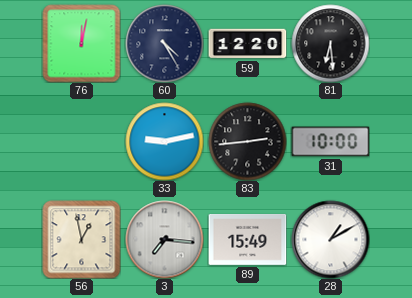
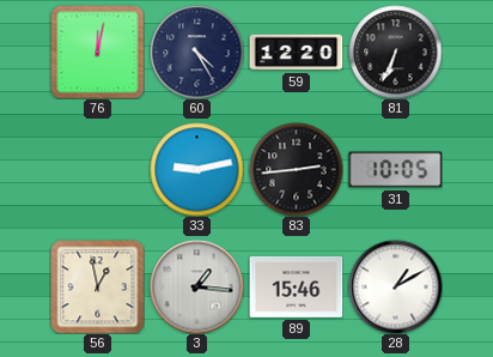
81: 6:29 -> 6:34
31: 10:00 -> 10:05
3: 7:16 -> 1:16
89: 15:49 -> 15:46
